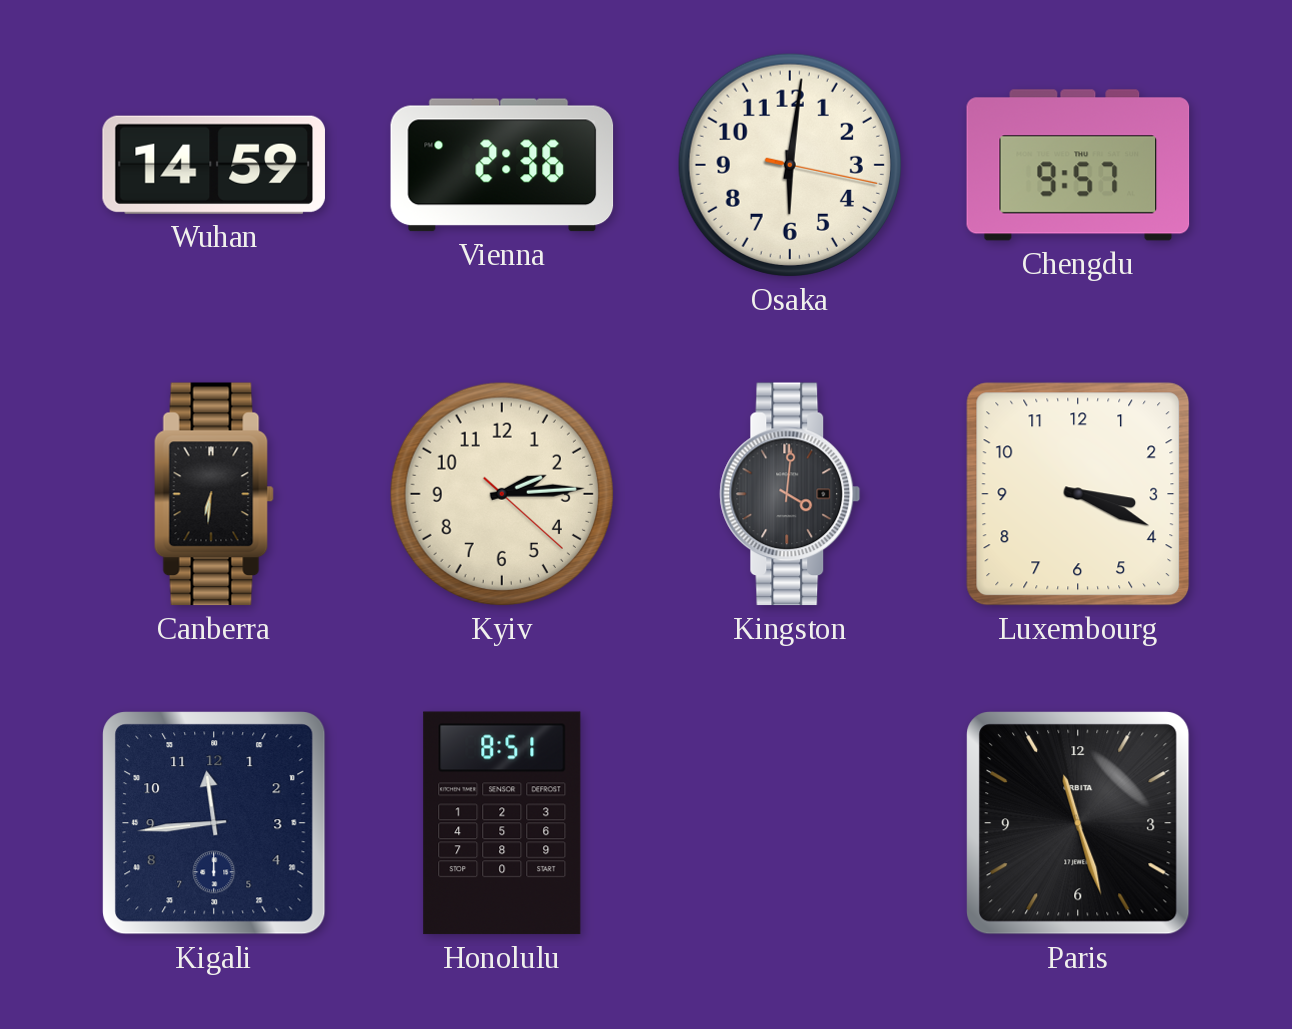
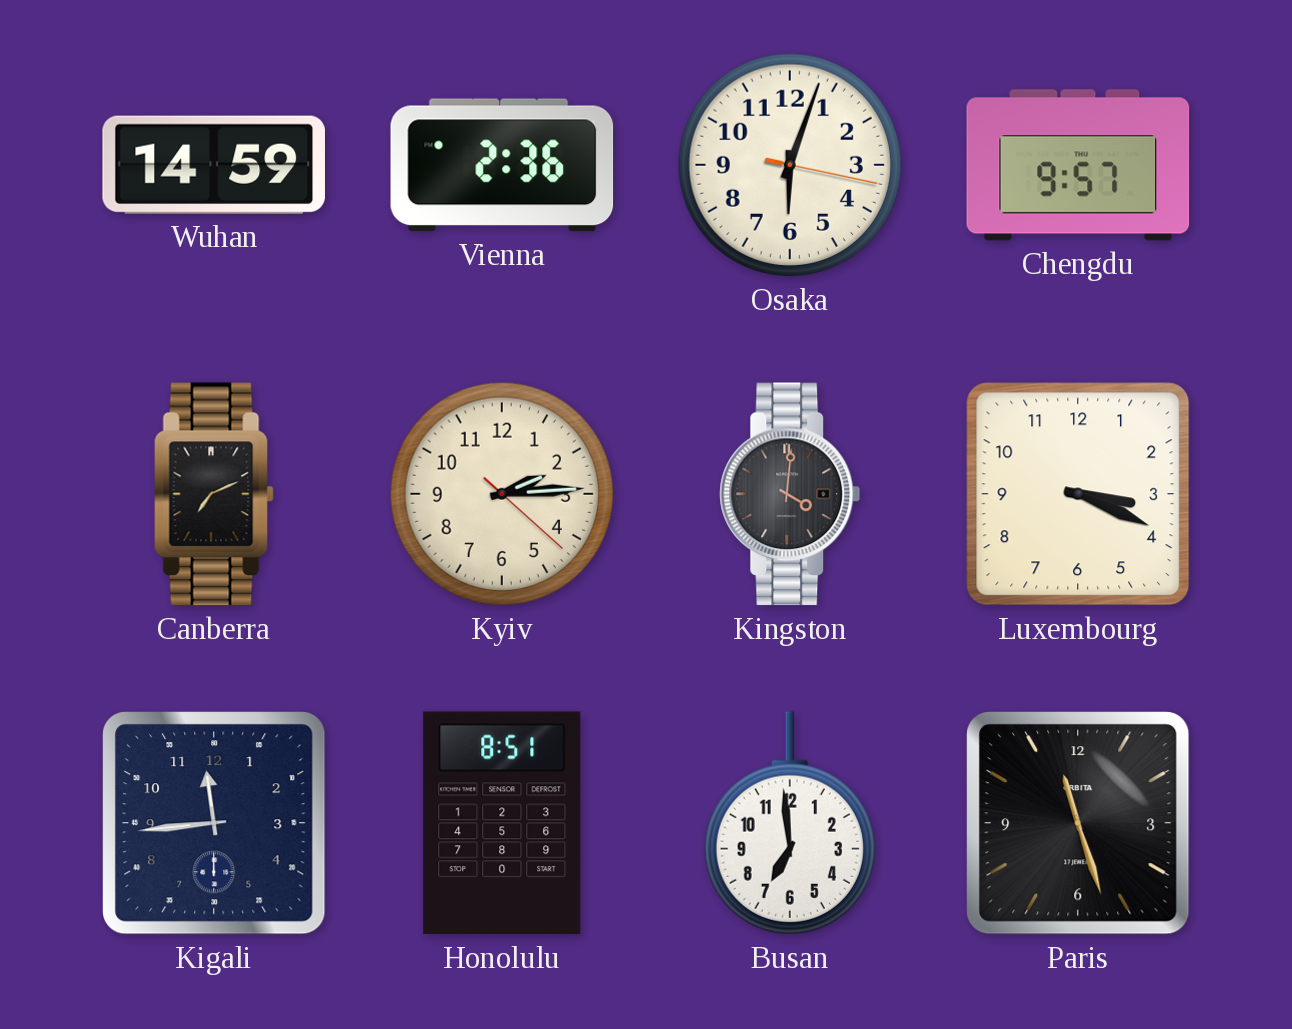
Osaka: 6:01 -> 6:03
Canberra: 6:31 -> 7:11
Busan: none -> 6:59
